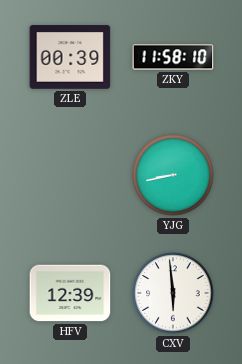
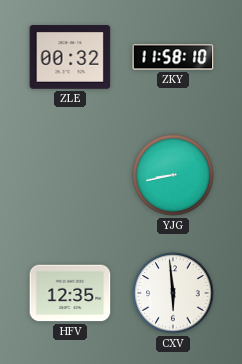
ZLE: 00:39 -> 00:32
HFV: 12:39 -> 12:35
